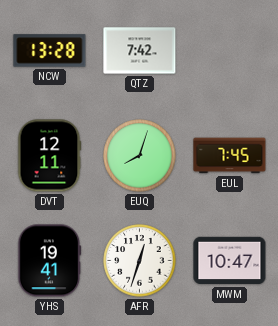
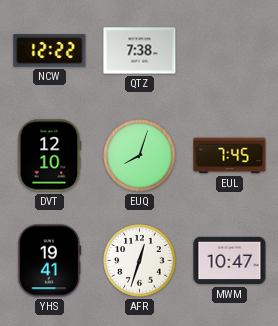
NCW: 13:28 -> 12:22
QTZ: 7:42 -> 7:38
DVT: 12:11 -> 12:10
